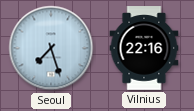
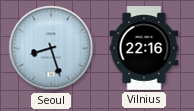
Seoul: 7:27 -> 8:27
